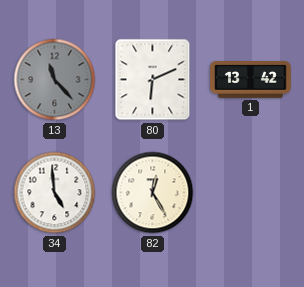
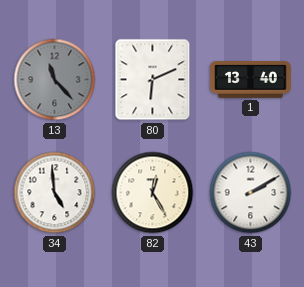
1: 13:42 -> 13:40
43: none -> 2:10
